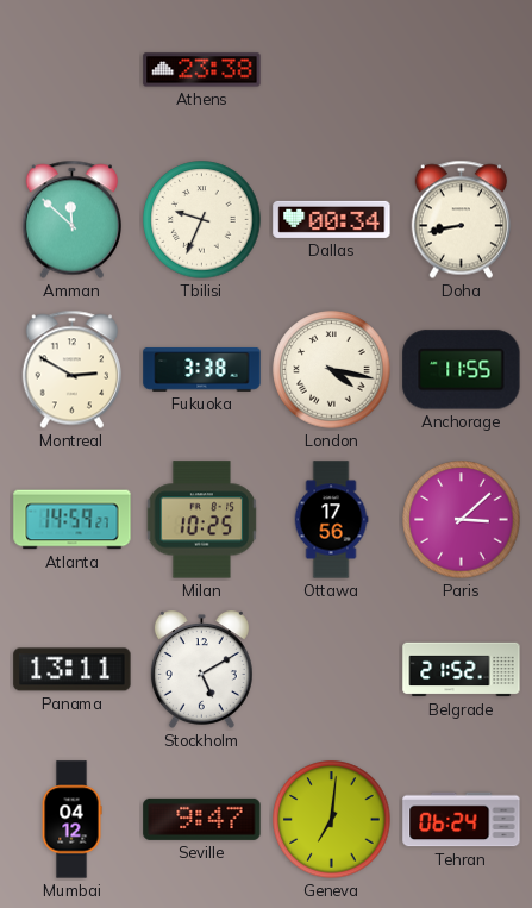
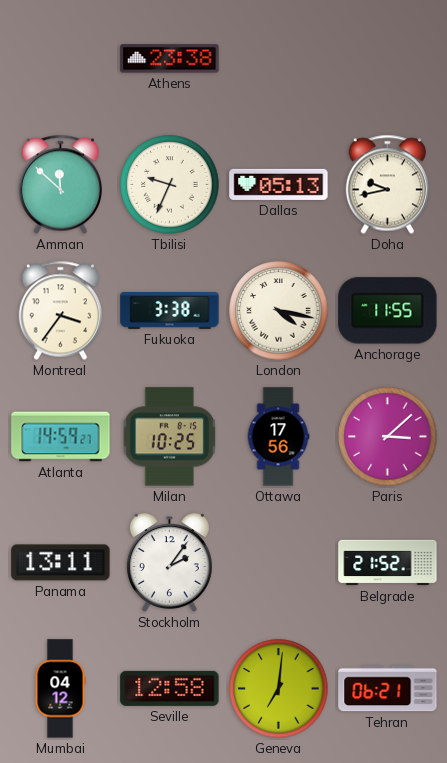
Dallas: 00:34 -> 05:13
Doha: 8:43 -> 9:43
Montreal: 2:50 -> 3:36
Stockholm: 5:10 -> 2:06
Seville: 9:47 -> 12:58
Tehran: 06:24 -> 06:21
